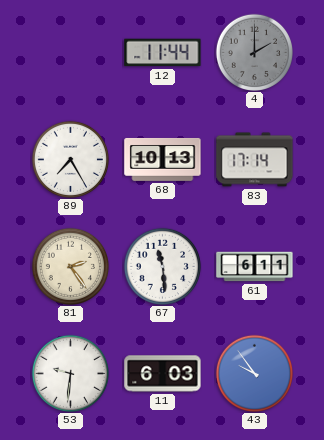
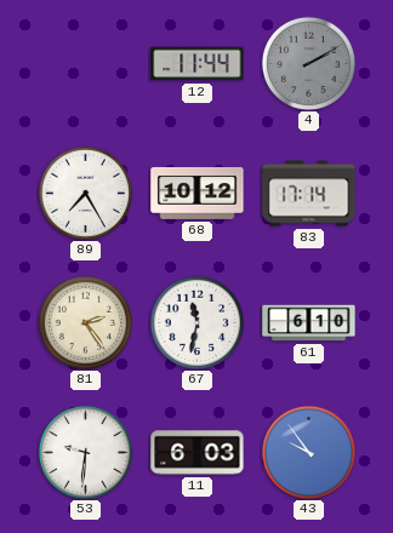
4: 2:00 -> 2:10
68: 10:13 -> 10:12
67: 11:29 -> 11:32
61: 6:11 -> 6:10
